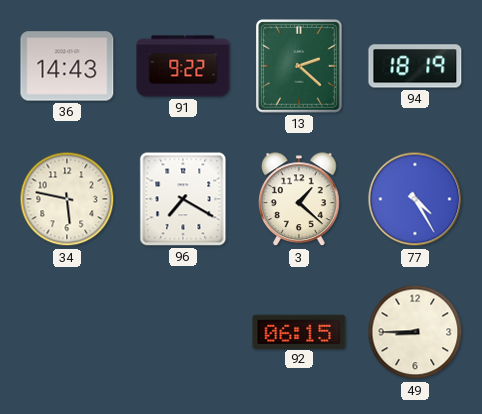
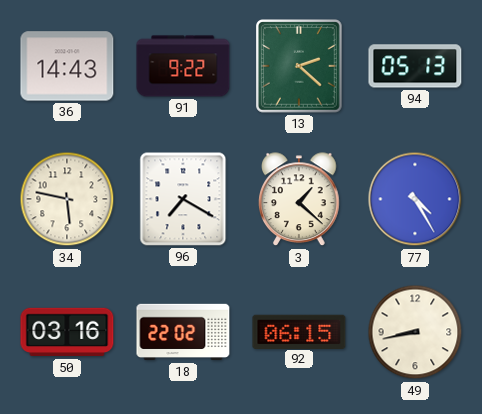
94: 18:19 -> 05:13
50: none -> 03:16
18: none -> 22:02
49: 8:45 -> 8:43
